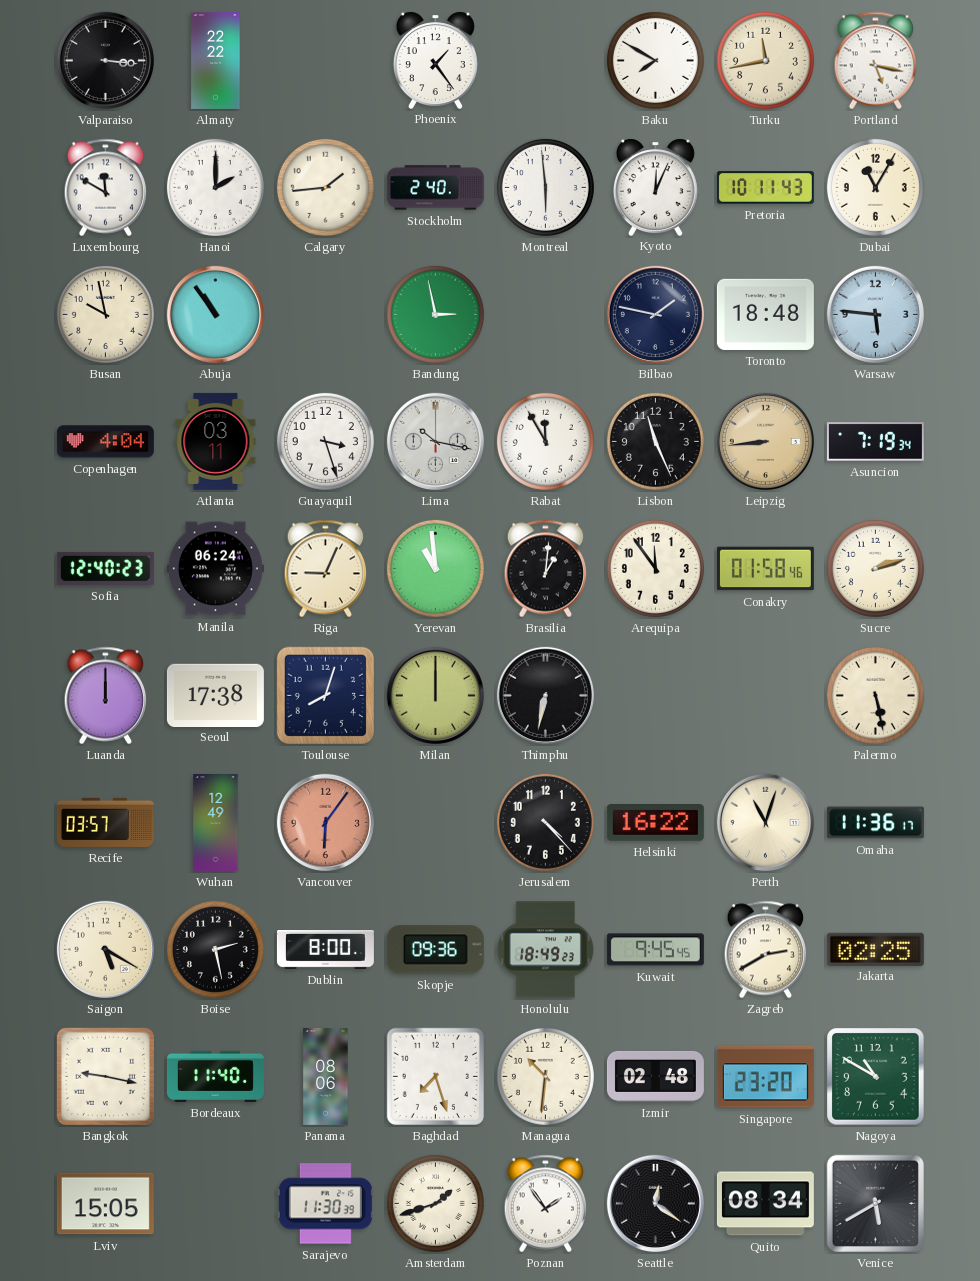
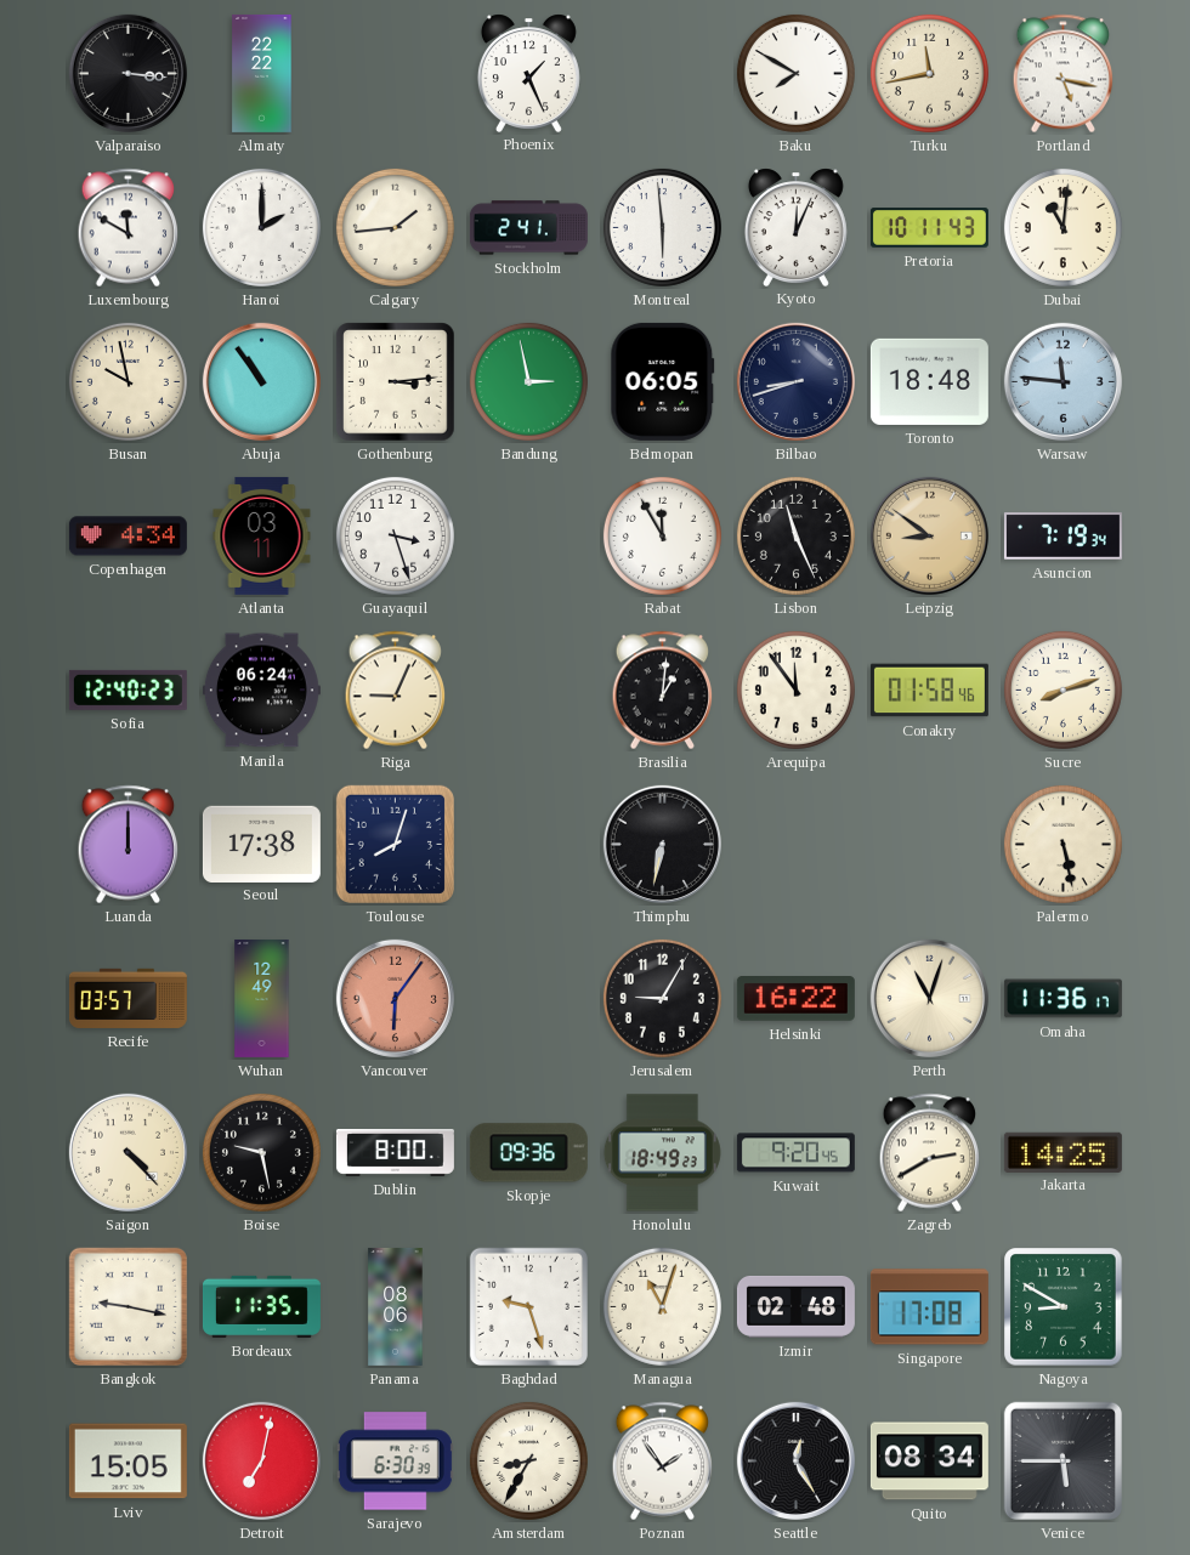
Phoenix: 1:24 -> 1:26
Stockholm: 2:40 -> 2:41
Dubai: 11:05 -> 11:01
Gothenburg: none -> 3:14
Belmopan: none -> 06:05
Bilbao: 1:47 -> 8:42
Warsaw: 5:46 -> 11:46
Copenhagen: 4:04 -> 4:34
Lima: 10:17 -> none
Leipzig: 8:44 -> 8:51
Yerevan: 10:59 -> none
Sucre: 2:12 -> 8:12
Milan: 12:00 -> none
Jerusalem: 4:23 -> 9:05
Saigon: 5:20 -> 4:23
Boise: 2:28 -> 9:28
Kuwait: 9:45 -> 9:20
Jakarta: 02:25 -> 14:25
Bordeaux: 11:40 -> 11:35
Baghdad: 7:27 -> 9:27
Managua: 10:31 -> 11:03
Singapore: 23:20 -> 17:08
Nagoya: 10:50 -> 8:50
Detroit: none -> 7:02
Sarajevo: 11:30 -> 6:30
Amsterdam: 1:42 -> 8:35
Seattle: 12:21 -> 12:25
Venice: 5:40 -> 5:45
